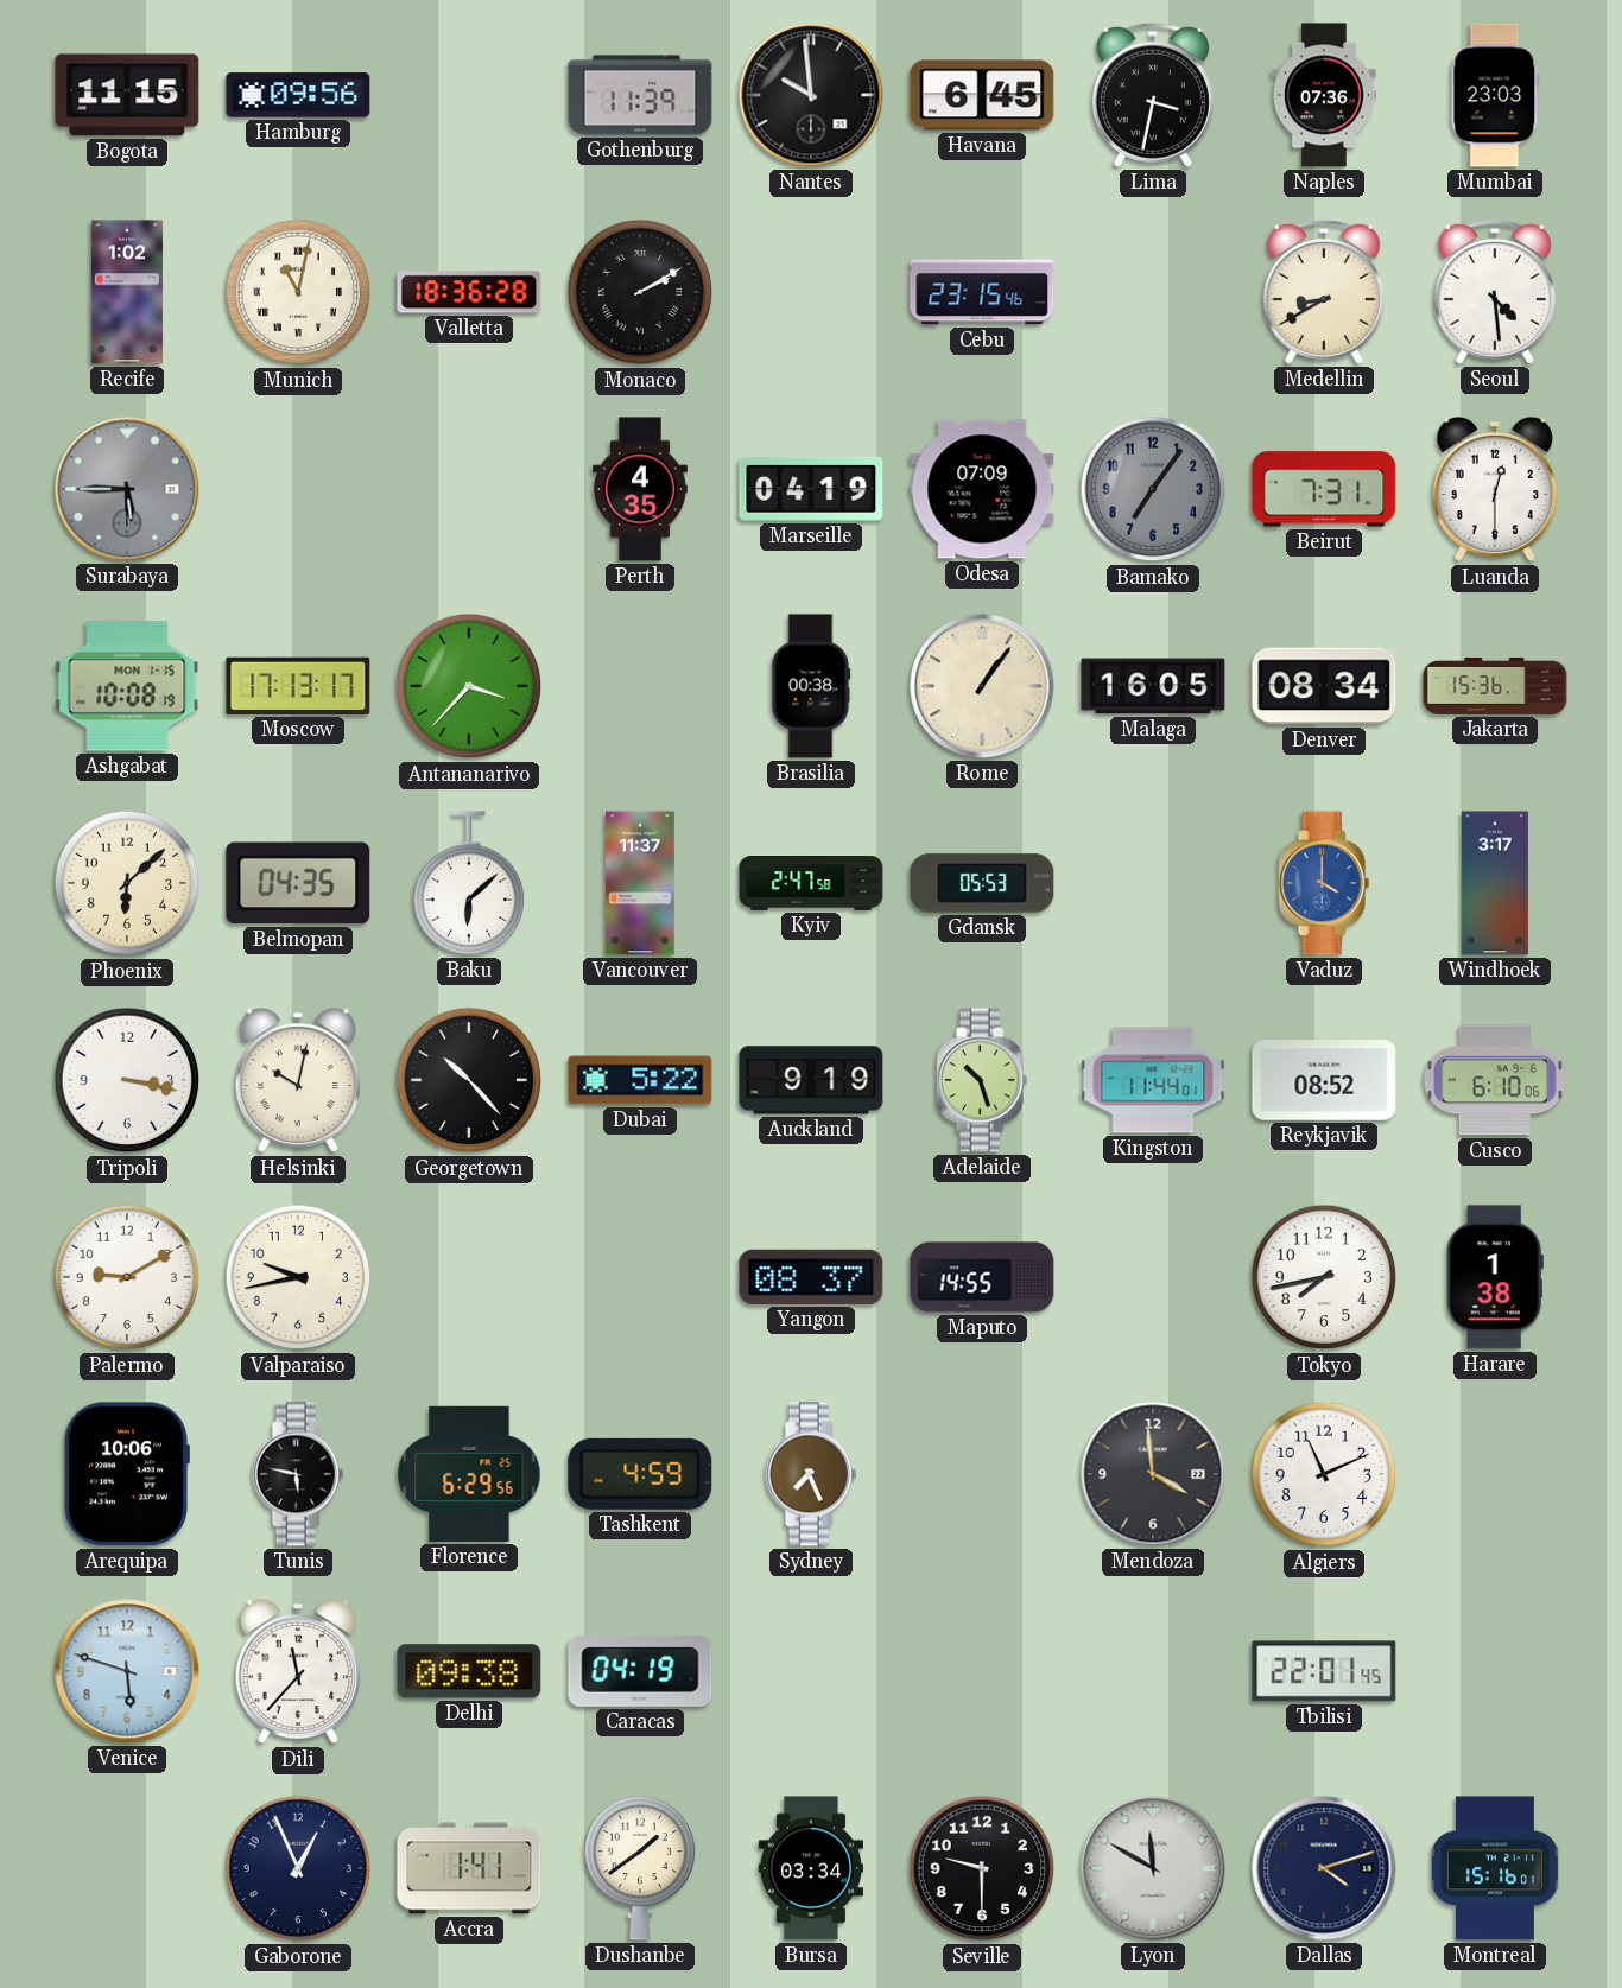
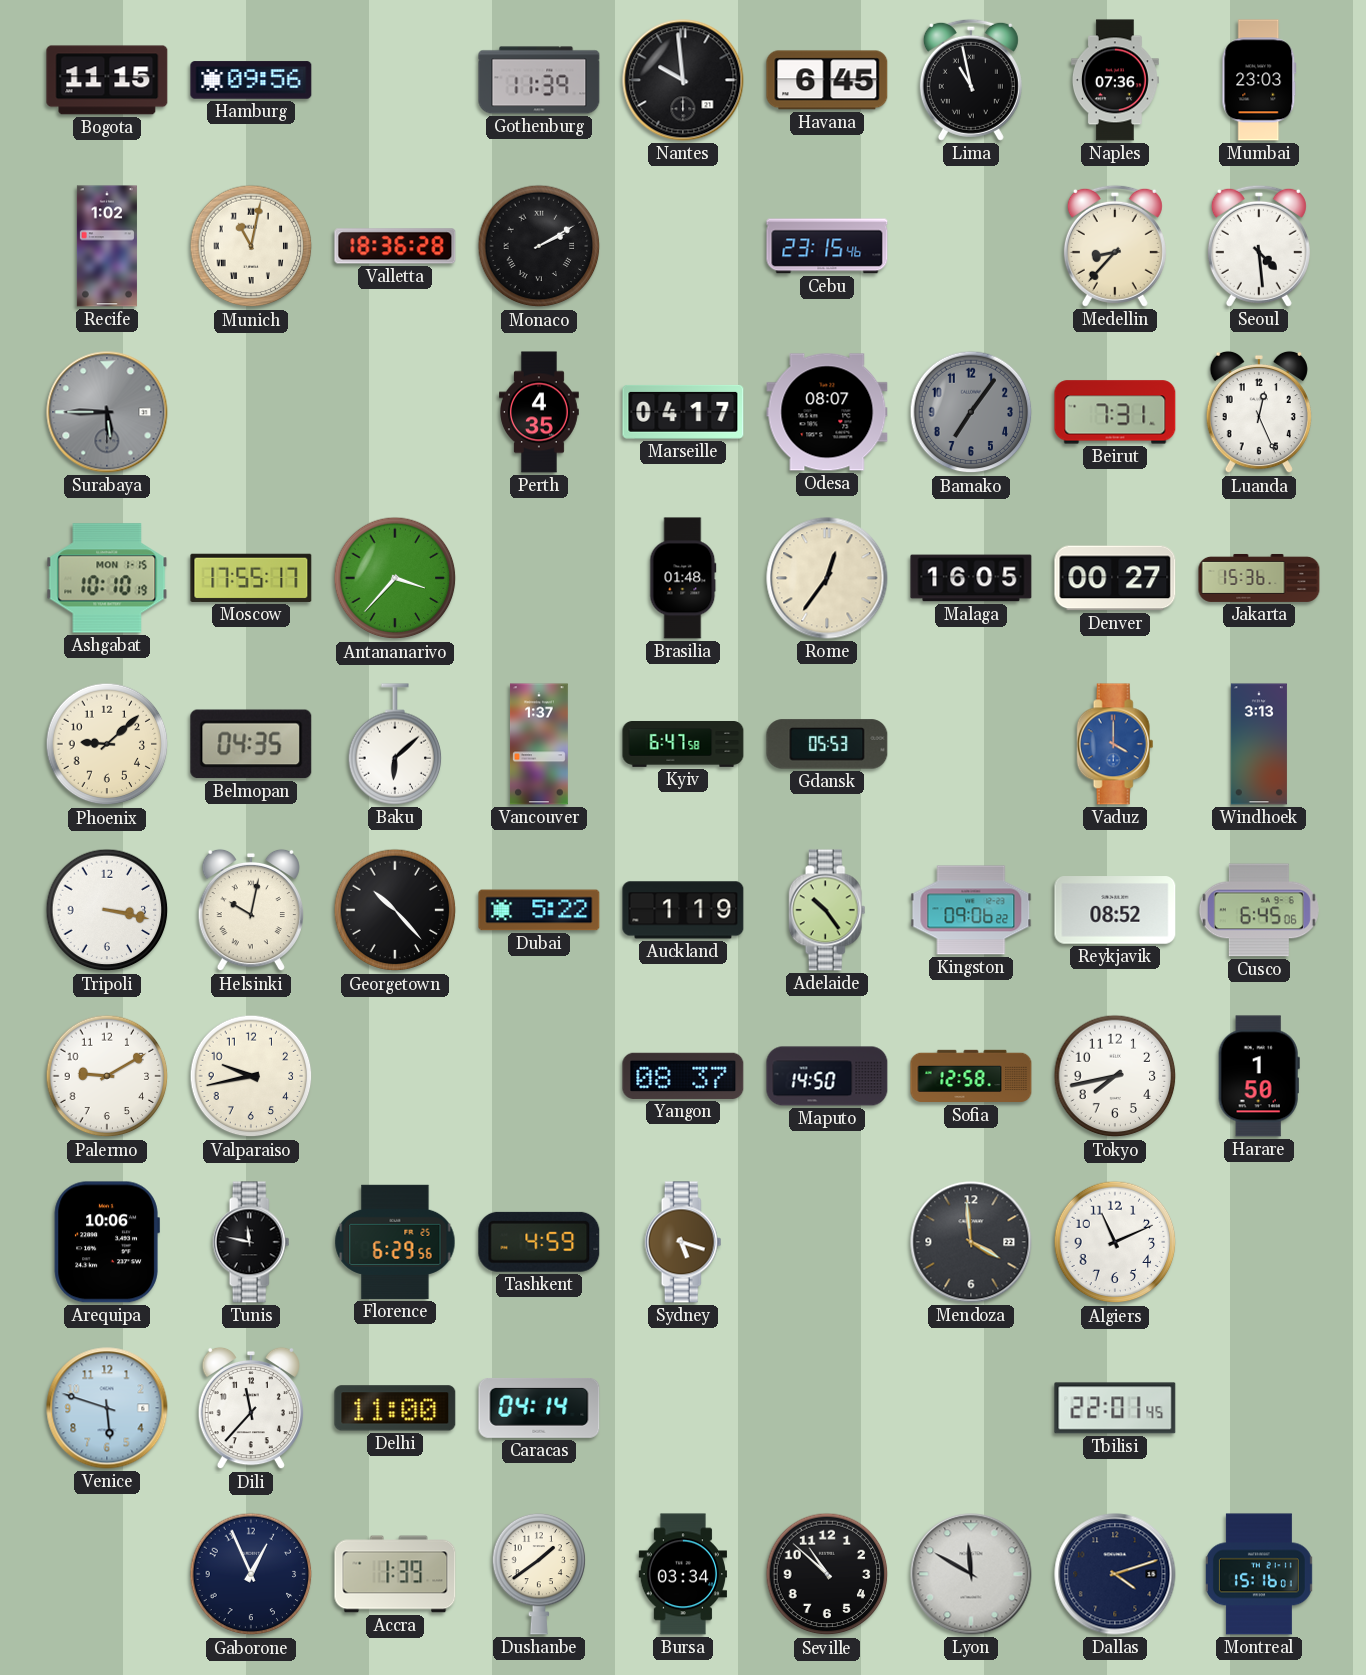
Lima: 3:32 -> 10:58
Medellin: 8:40 -> 8:37
Marseille: 04:19 -> 04:17
Odesa: 07:09 -> 08:07
Luanda: 12:30 -> 12:26
Ashgabat: 10:08 -> 10:10
Moscow: 17:13 -> 17:55
Brasilia: 00:38 -> 01:48
Rome: 1:06 -> 12:36
Denver: 08:34 -> 00:27
Phoenix: 6:08 -> 9:08
Vancouver: 11:37 -> 1:37
Kyiv: 2:47 -> 6:47
Windhoek: 3:17 -> 3:13
Auckland: 9:19 -> 1:19
Adelaide: 10:27 -> 10:24
Kingston: 11:44 -> 09:06
Cusco: 6:10 -> 6:45
Maputo: 14:55 -> 14:50
Sofia: none -> 12:58
Harare: 1:38 -> 1:50
Tunis: 5:47 -> 11:47
Sydney: 7:26 -> 5:18
Delhi: 09:38 -> 11:00
Caracas: 04:19 -> 04:14
Accra: 1:41 -> 1:39
Seville: 9:30 -> 10:52
